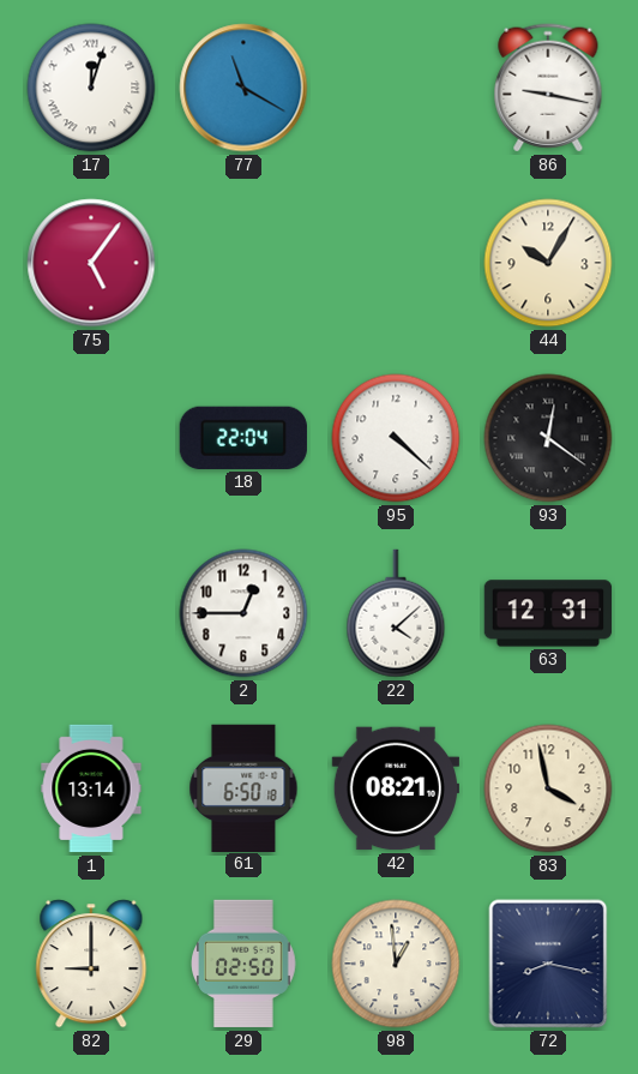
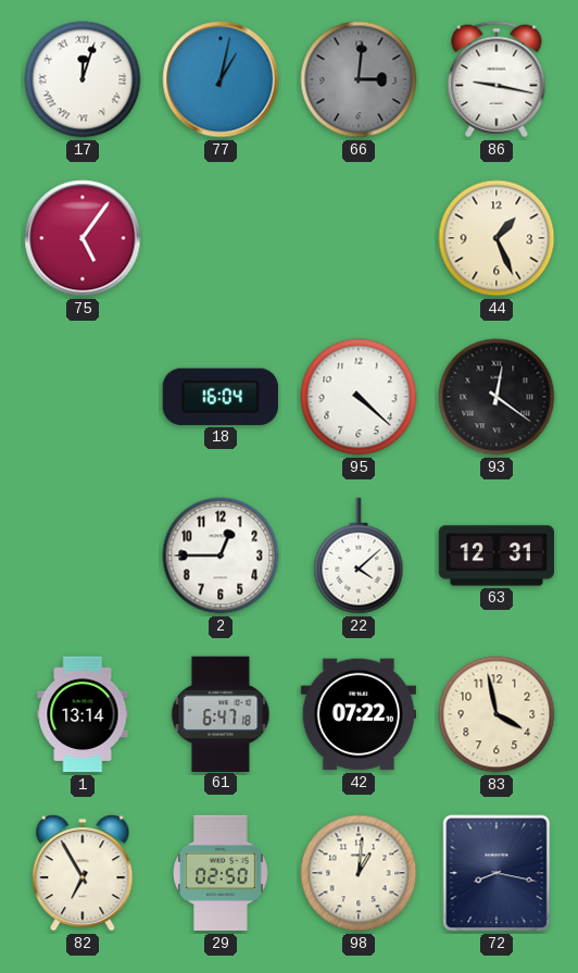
77: 11:20 -> 1:02
66: none -> 3:01
44: 10:05 -> 1:26
18: 22:04 -> 16:04
61: 6:50 -> 6:47
42: 08:21 -> 07:22
82: 9:00 -> 6:55
98: 12:59 -> 1:01
